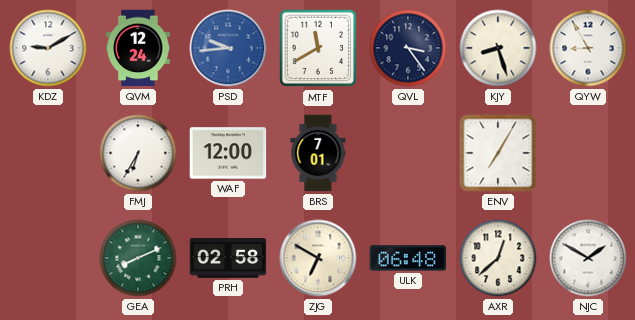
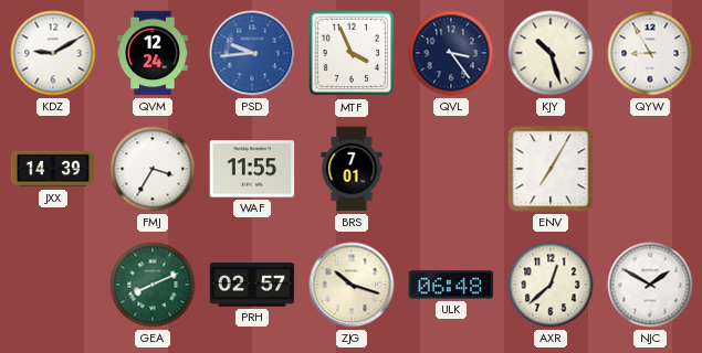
MTF: 11:40 -> 3:56
KJY: 8:27 -> 10:27
JXX: none -> 14:39
FMJ: 6:35 -> 3:35
WAF: 12:00 -> 11:55
PRH: 02:58 -> 02:57
ZJG: 6:50 -> 10:18
